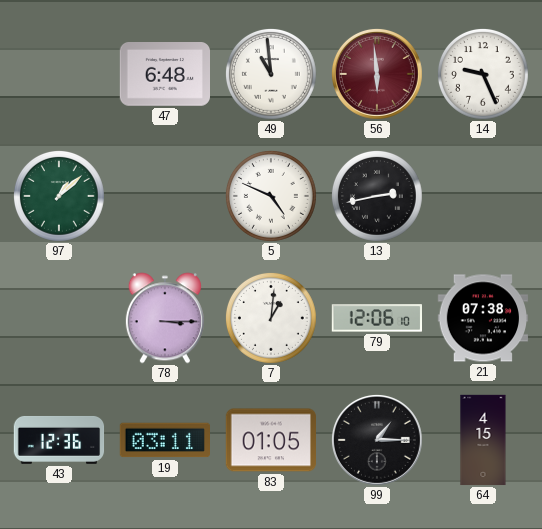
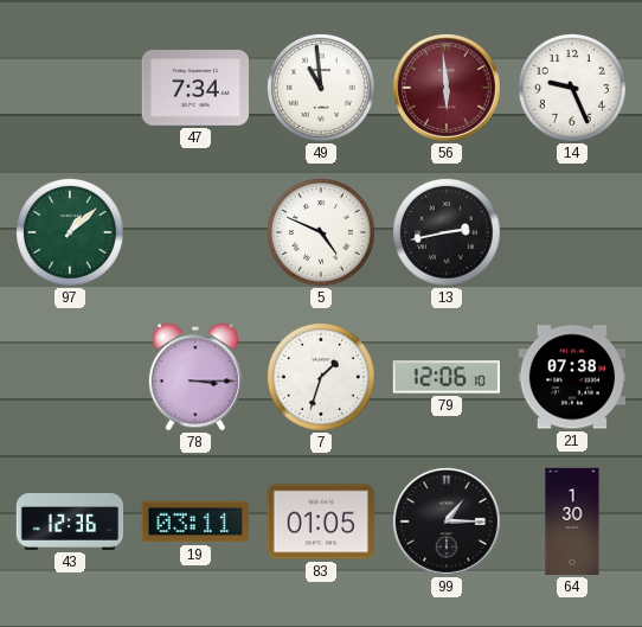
47: 6:48 -> 7:34
7: 1:01 -> 1:33
64: 4:15 -> 1:30
